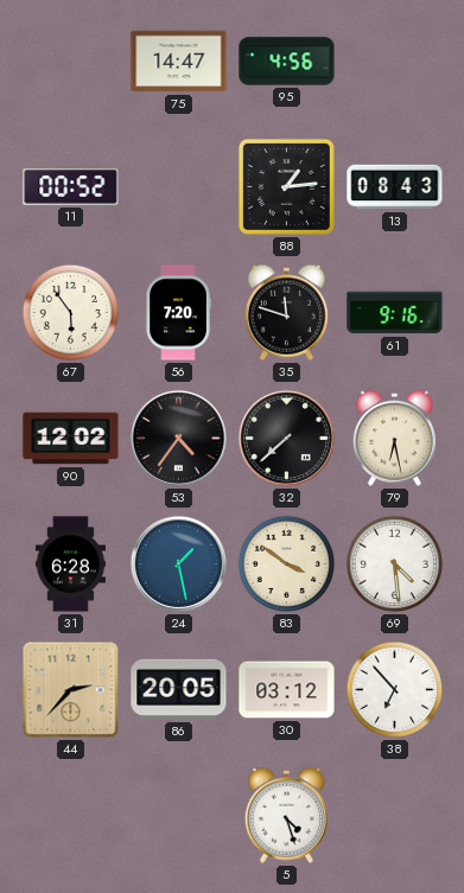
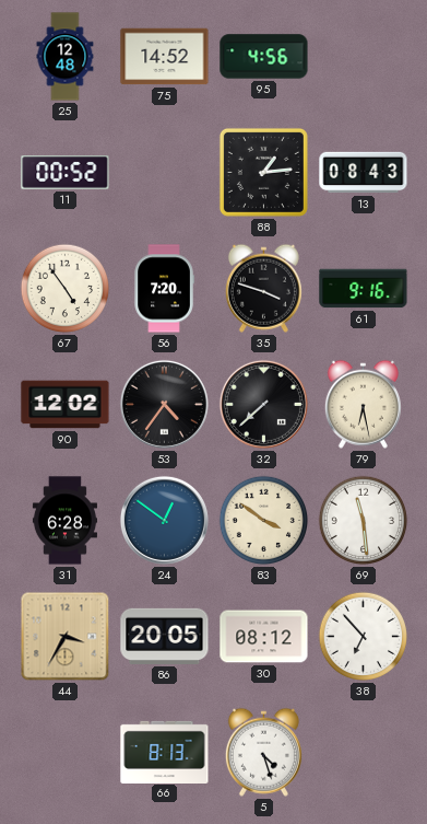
25: none -> 12:48
75: 14:47 -> 14:52
67: 5:54 -> 4:54
35: 11:48 -> 3:48
24: 1:28 -> 12:51
69: 4:29 -> 11:29
44: 2:37 -> 3:35
30: 03:12 -> 08:12
66: none -> 8:13
